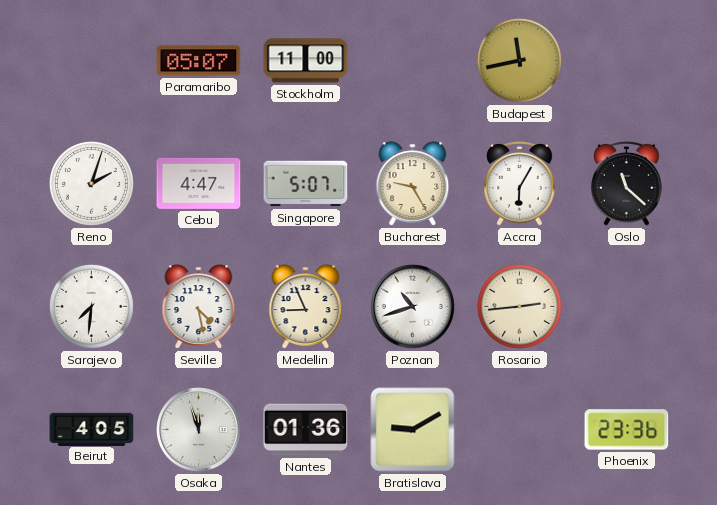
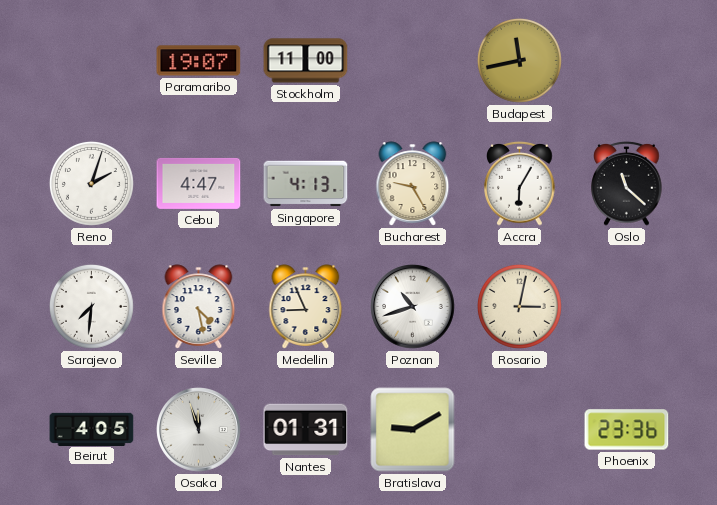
Paramaribo: 05:07 -> 19:07
Singapore: 5:07 -> 4:13
Rosario: 2:44 -> 3:02
Nantes: 01:36 -> 01:31
